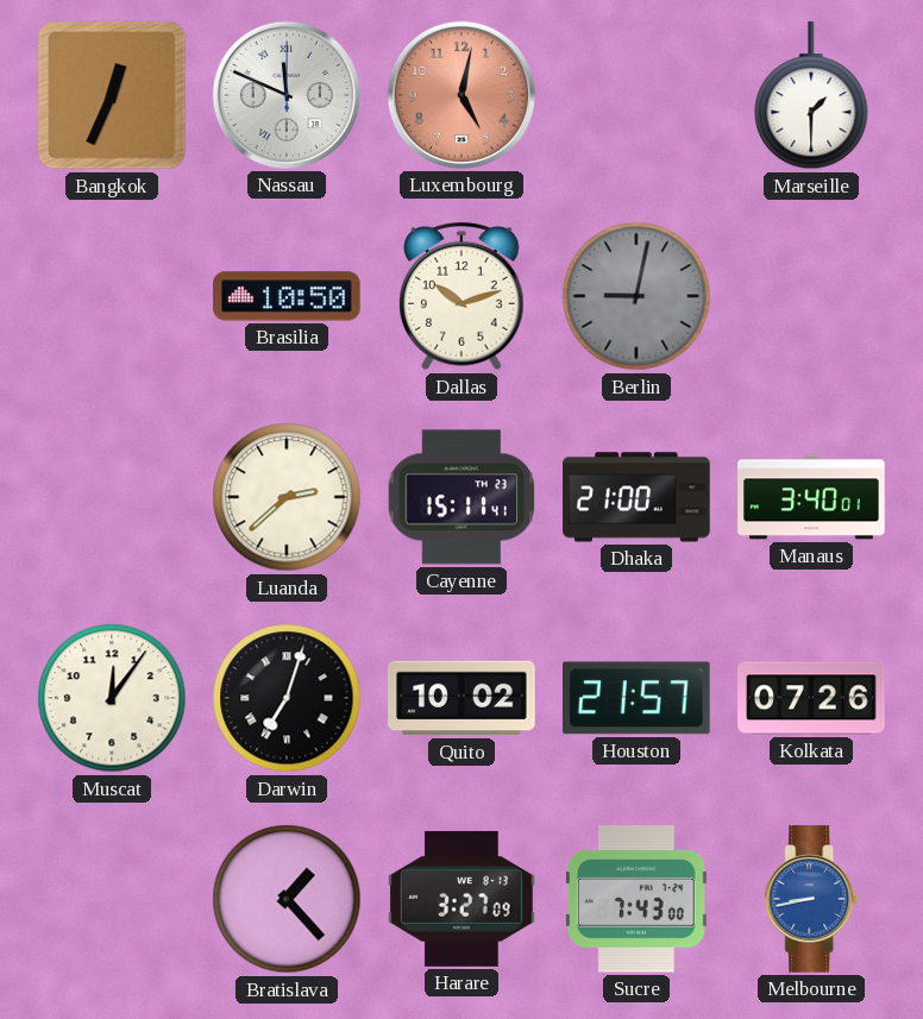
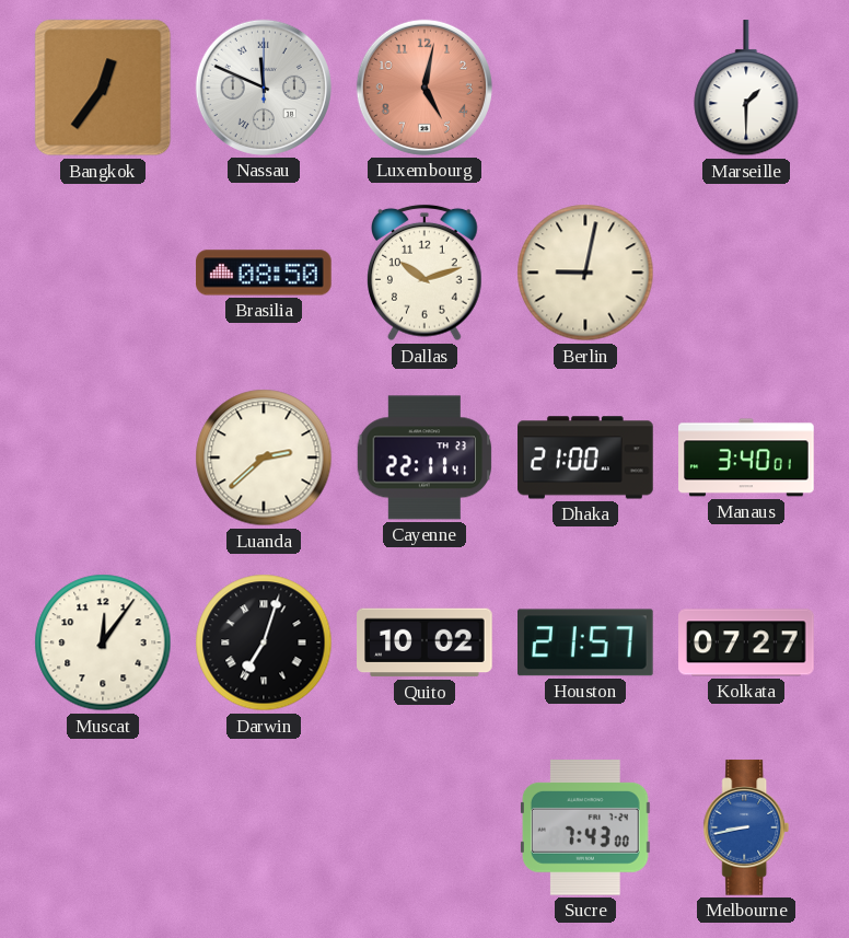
Bangkok: 12:34 -> 12:36
Brasilia: 10:50 -> 08:50
Berlin dial: grey -> cream
Cayenne: 15:11 -> 22:11
Kolkata: 07:26 -> 07:27
Bratislava: 1:23 -> none
Harare: 3:27 -> none
